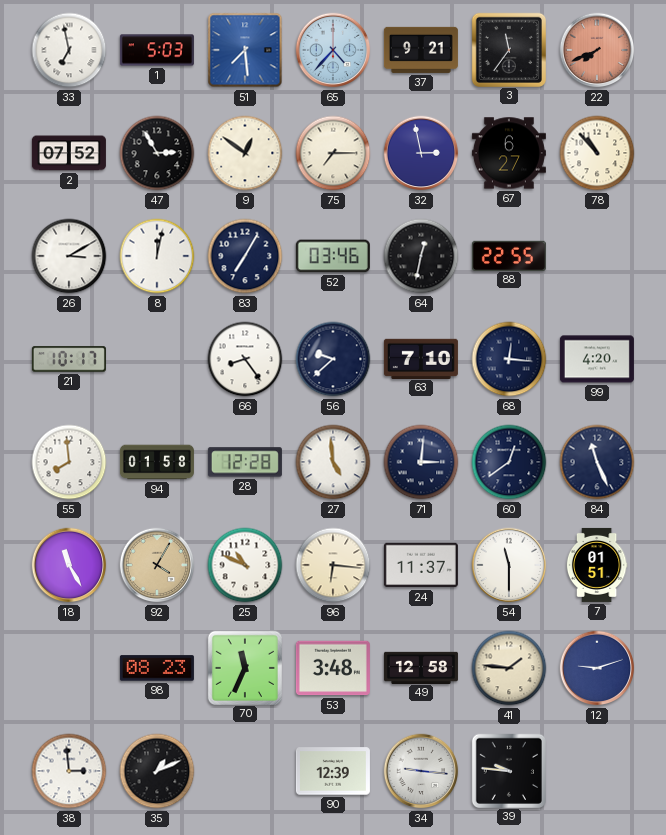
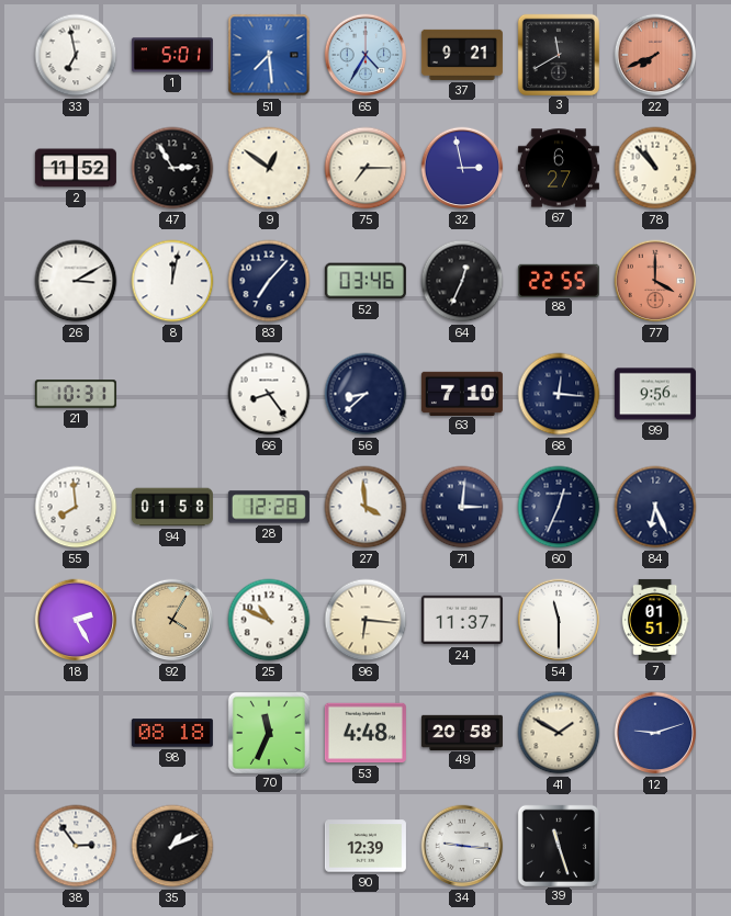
1: 5:03 -> 5:01
65: 4:37 -> 4:35
3: 11:36 -> 11:40
2: 07:52 -> 11:52
83: 7:05 -> 7:07
64: 12:32 -> 12:34
77: none -> 4:00
21: 10:17 -> 10:31
56: 9:38 -> 8:38
99: 4:20 -> 9:56
27: 4:59 -> 3:59
60: 12:39 -> 12:34
84: 11:26 -> 6:26
18: 11:25 -> 2:25
98: 08:23 -> 08:18
53: 3:48 -> 4:48
49: 12:58 -> 20:58
41: 1:46 -> 1:50
38: 2:59 -> 2:54
39: 9:46 -> 11:27
